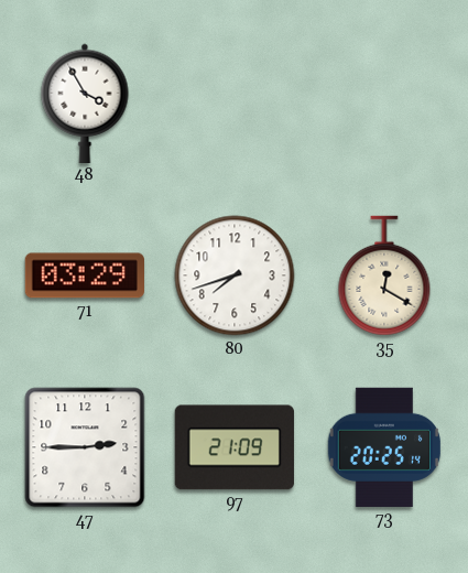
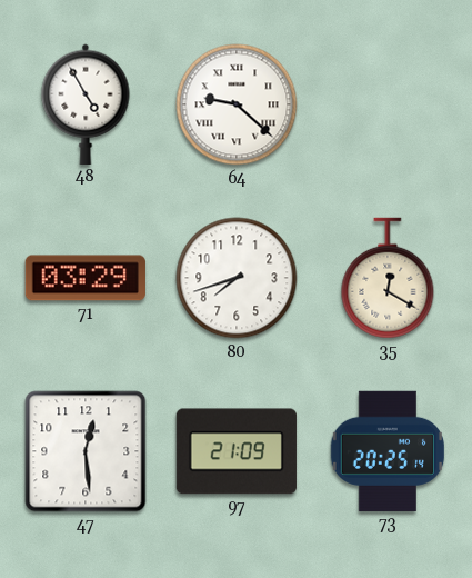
48: 3:55 -> 4:55
64: none -> 9:22
47: 2:45 -> 12:29
